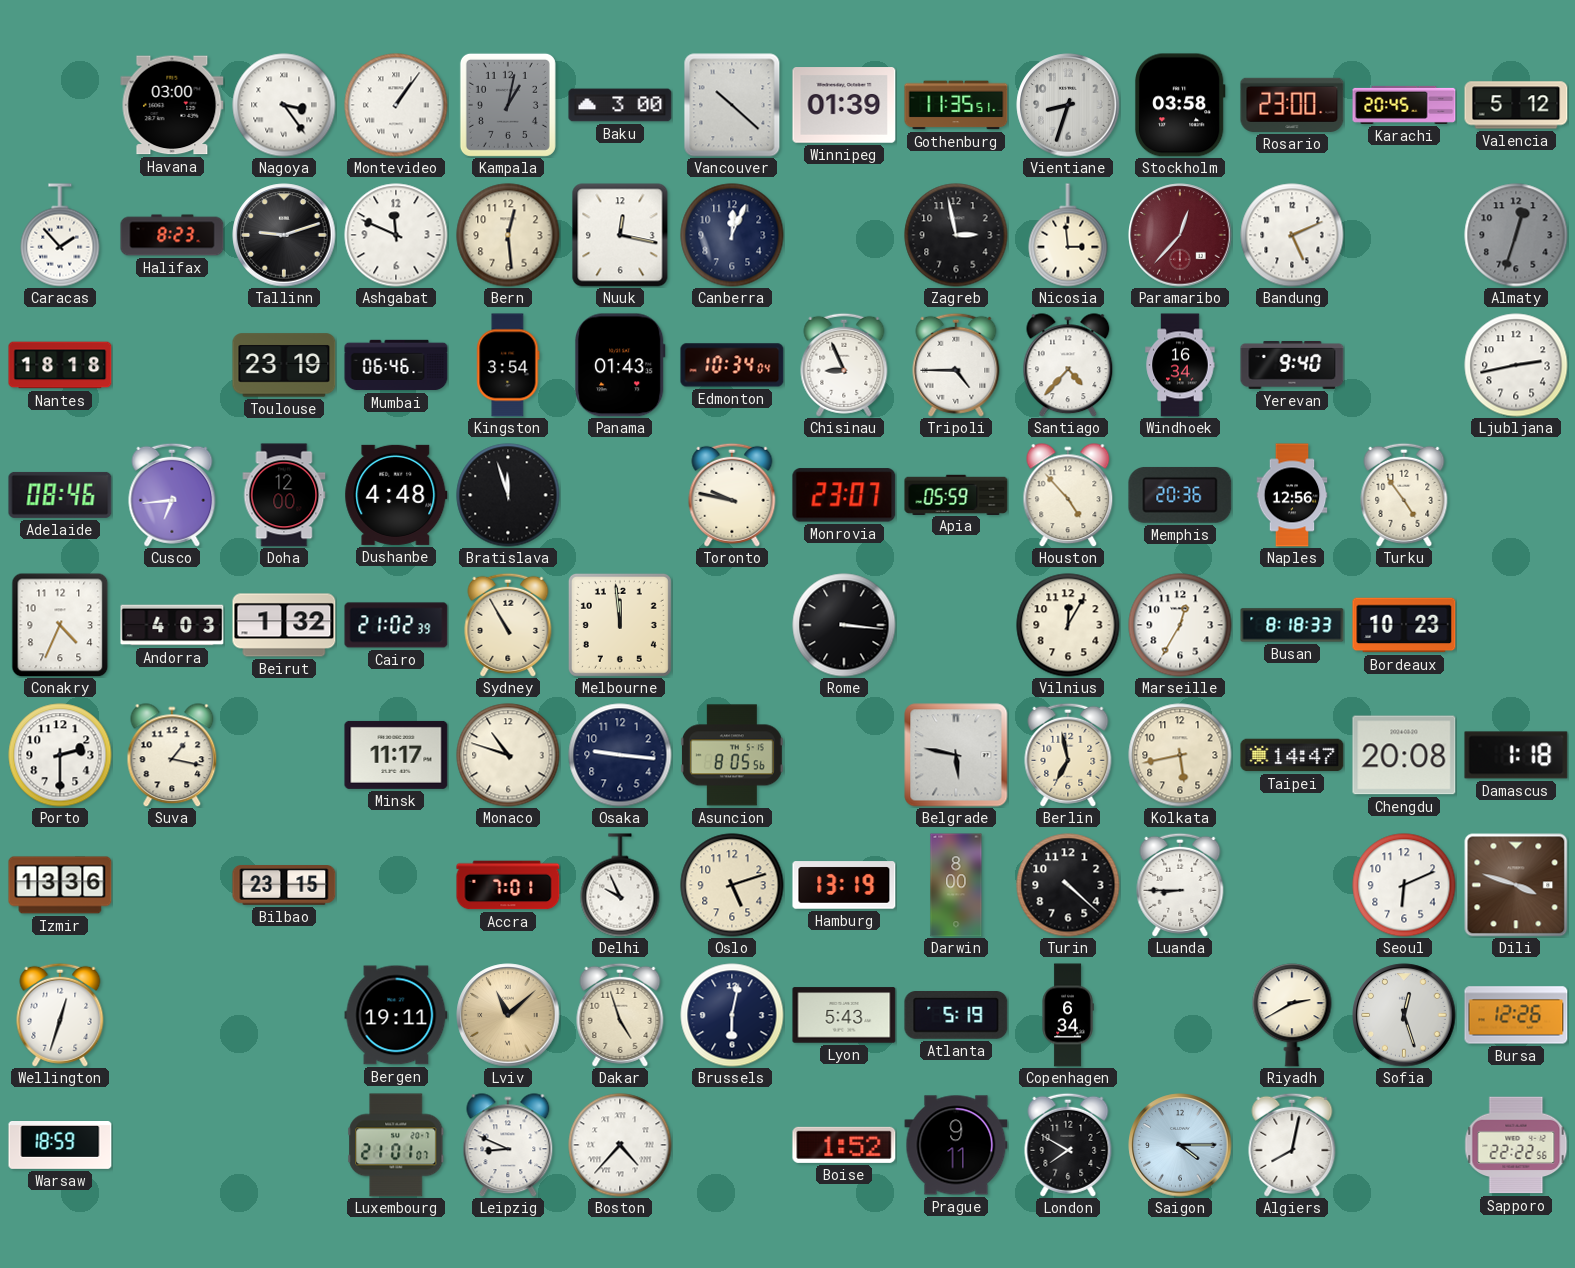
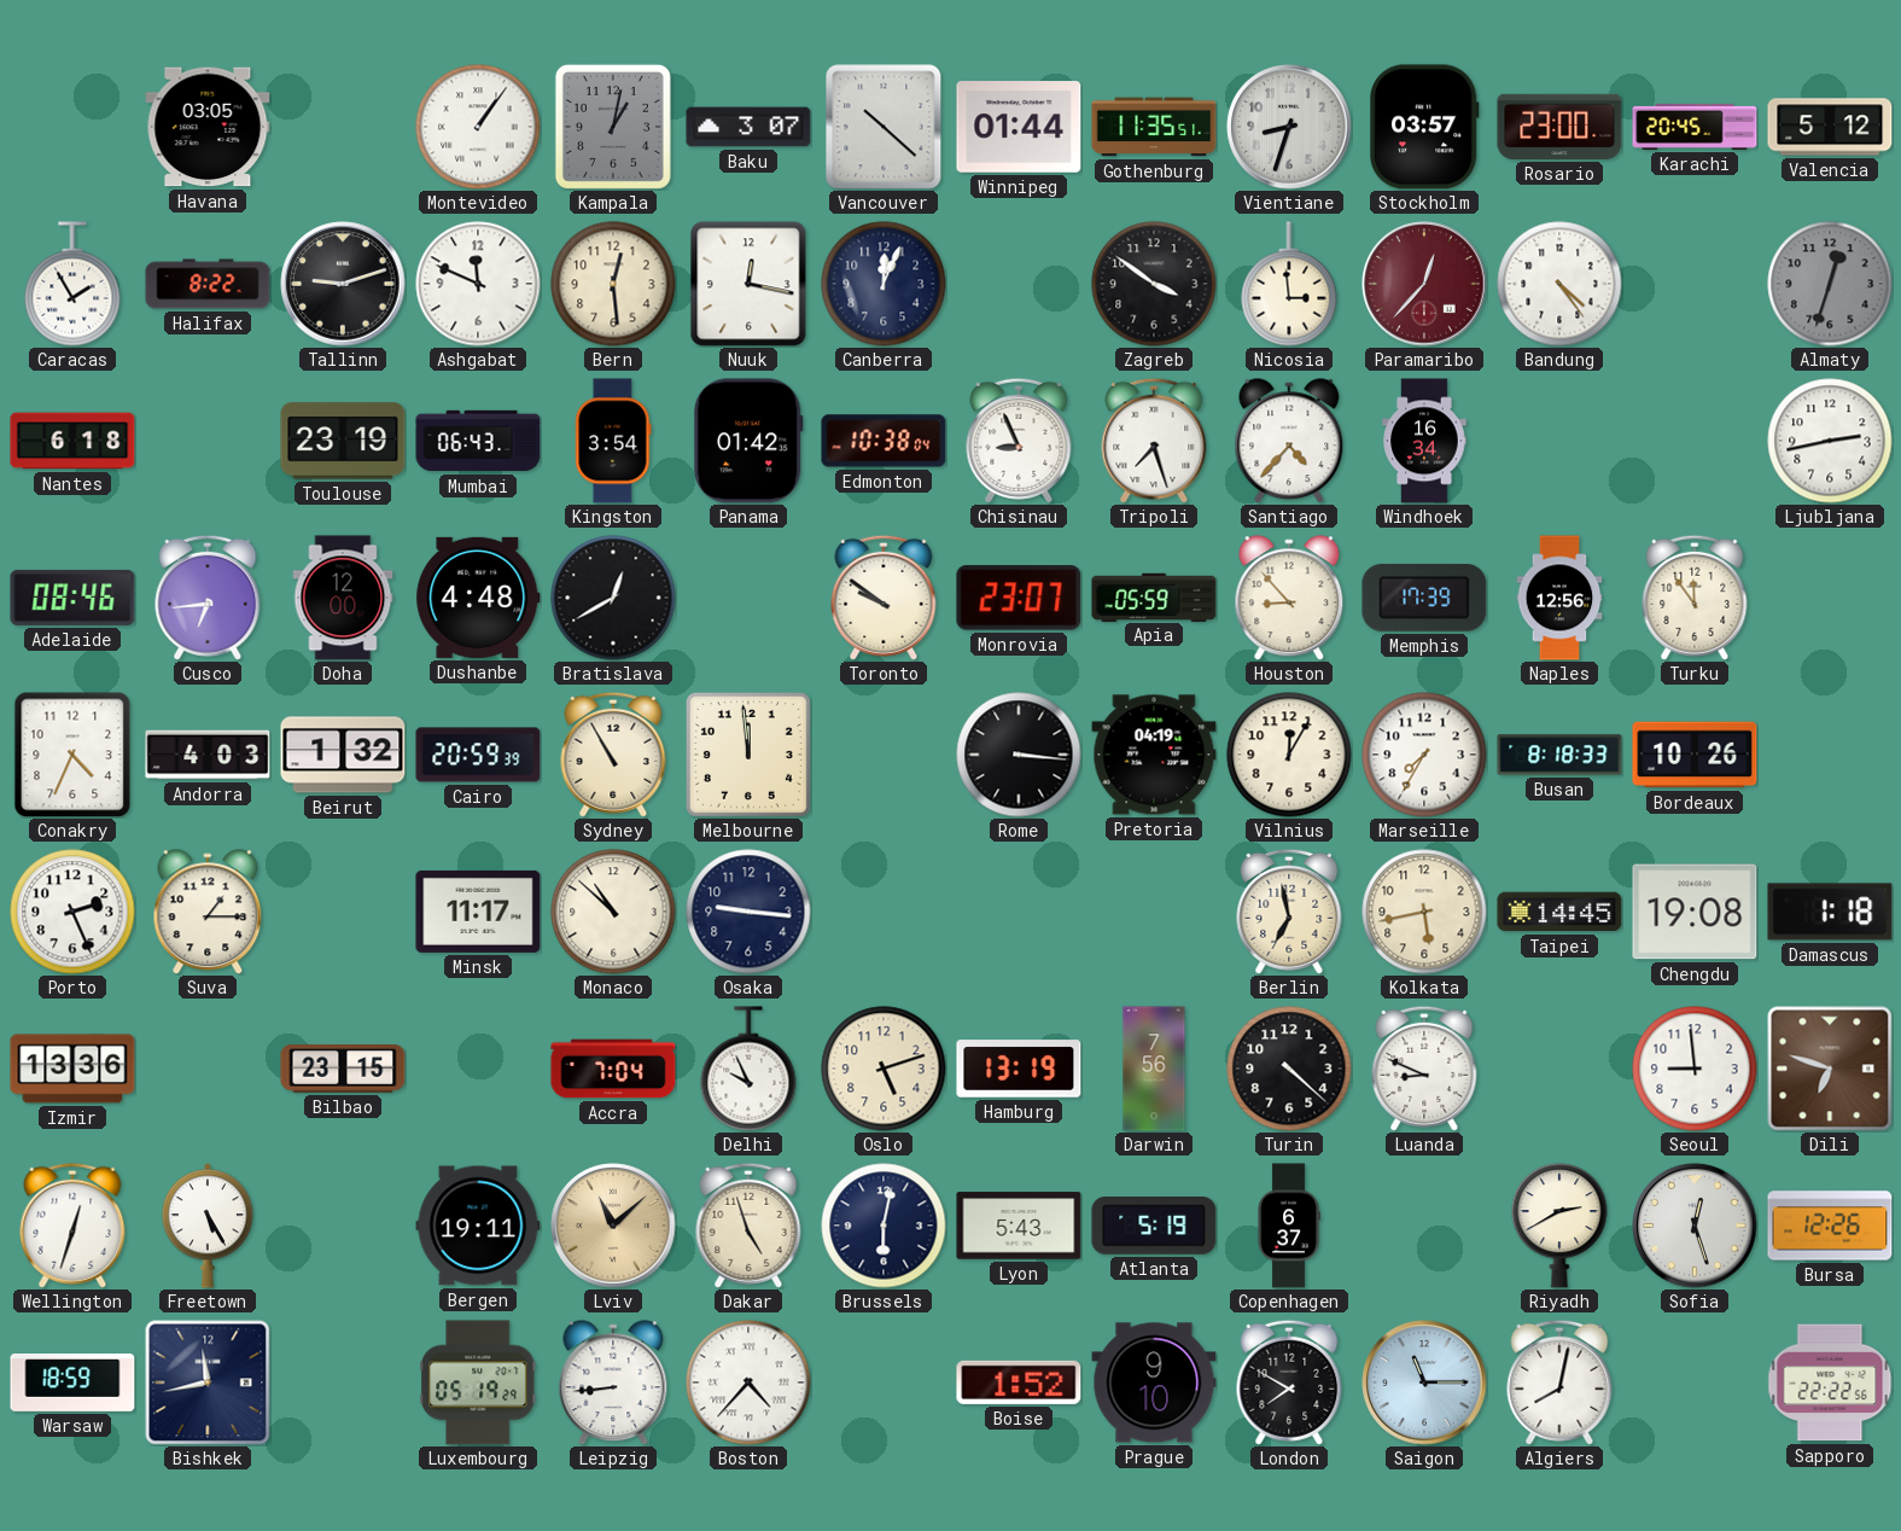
Havana: 03:00 -> 03:05
Nagoya: 3:24 -> none
Baku: 3:00 -> 3:07
Winnipeg: 01:39 -> 01:44
Stockholm: 03:58 -> 03:57
Caracas: 1:53 -> 1:55
Halifax: 8:23 -> 8:22
Zagreb: 2:58 -> 3:51
Bandung: 5:11 -> 4:24
Nantes: 18:18 -> 6:18
Mumbai: 06:46 -> 06:43
Panama: 01:43 -> 01:42
Edmonton: 10:34 -> 10:38
Tripoli: 4:45 -> 7:27
Yerevan: 9:40 -> none
Bratislava: 11:57 -> 12:40
Toronto: 9:47 -> 9:51
Houston: 4:53 -> 8:53
Memphis: 20:36 -> 17:39
Turku: 4:54 -> 11:54
Cairo: 21:02 -> 20:59
Pretoria: none -> 04:19
Marseille: 12:35 -> 7:35
Bordeaux: 10:23 -> 10:26
Porto: 2:30 -> 2:26
Suva: 1:17 -> 1:15
Monaco: 10:48 -> 10:52
Asuncion: 8:05 -> none
Belgrade: 5:47 -> none
Taipei: 14:47 -> 14:45
Chengdu: 20:08 -> 19:08
Accra: 7:01 -> 7:04
Darwin: 8:00 -> 7:56
Luanda: 8:45 -> 8:49
Seoul: 6:11 -> 8:59
Dili: 3:48 -> 6:48
Freetown: none -> 5:25
Copenhagen: 6:34 -> 6:37
Bishkek: none -> 11:43
Luxembourg: 21:01 -> 05:19
Leipzig: 8:49 -> 8:44
Prague: 9:11 -> 9:10
Saigon: 4:15 -> 11:15
